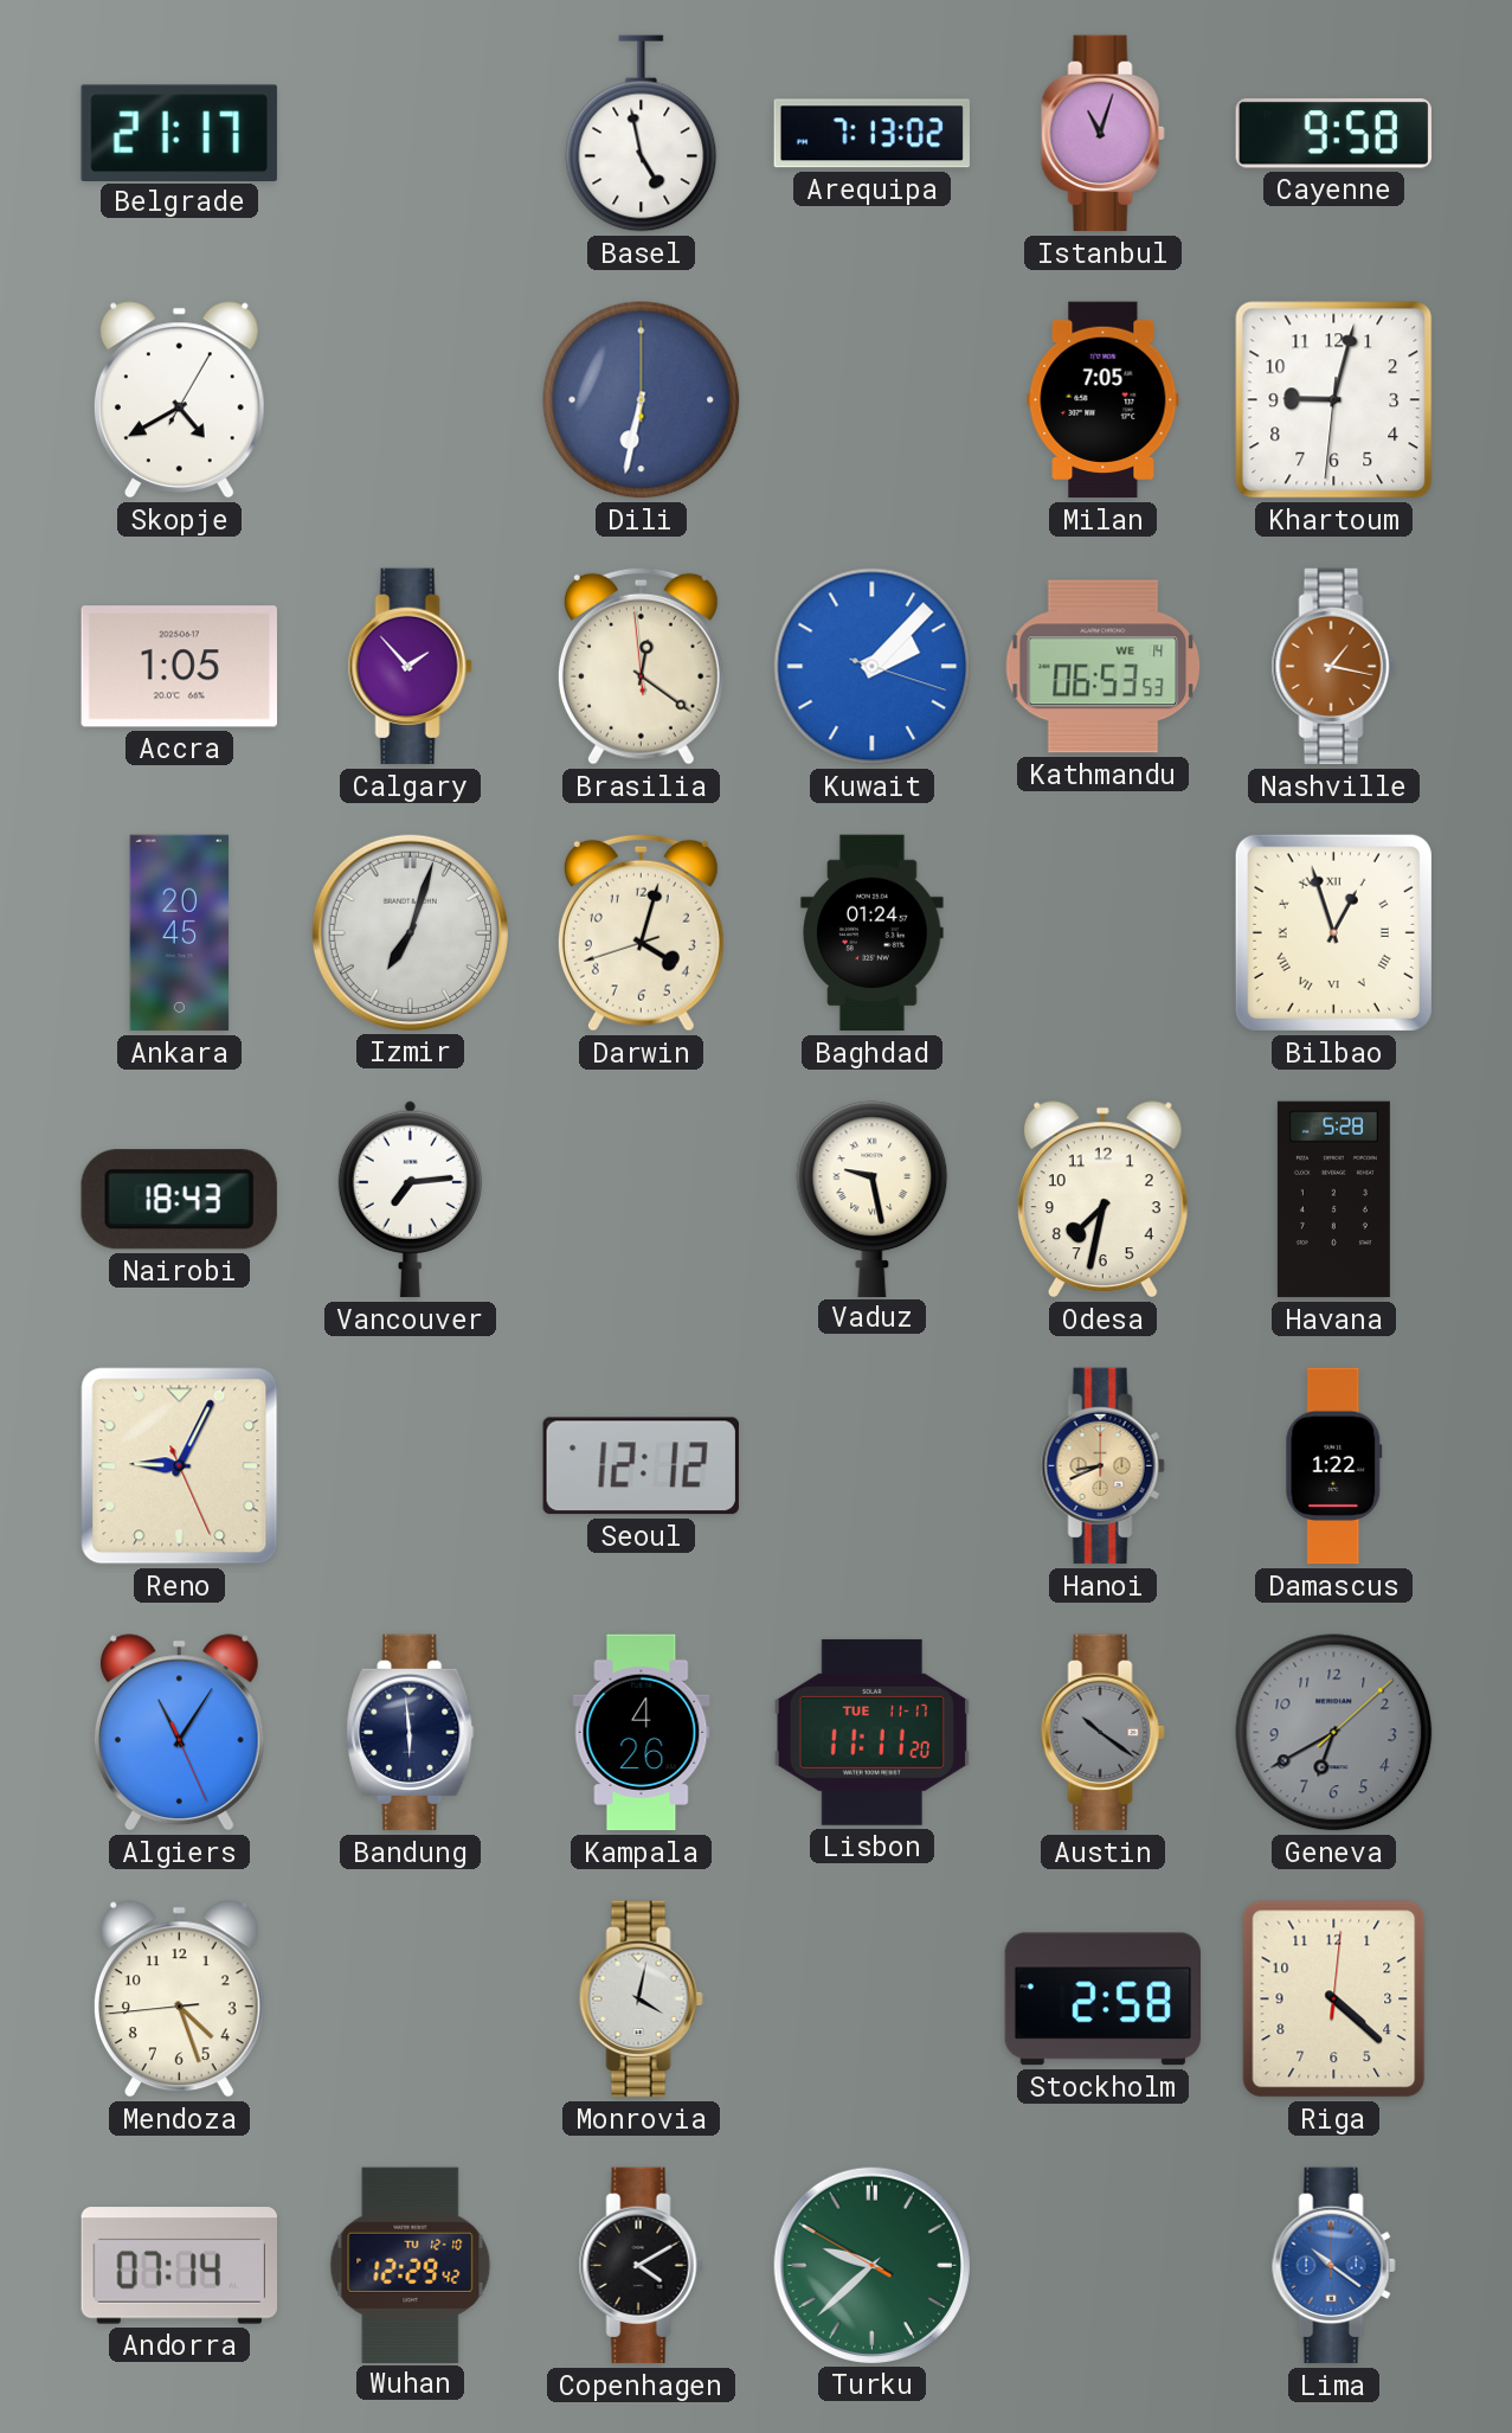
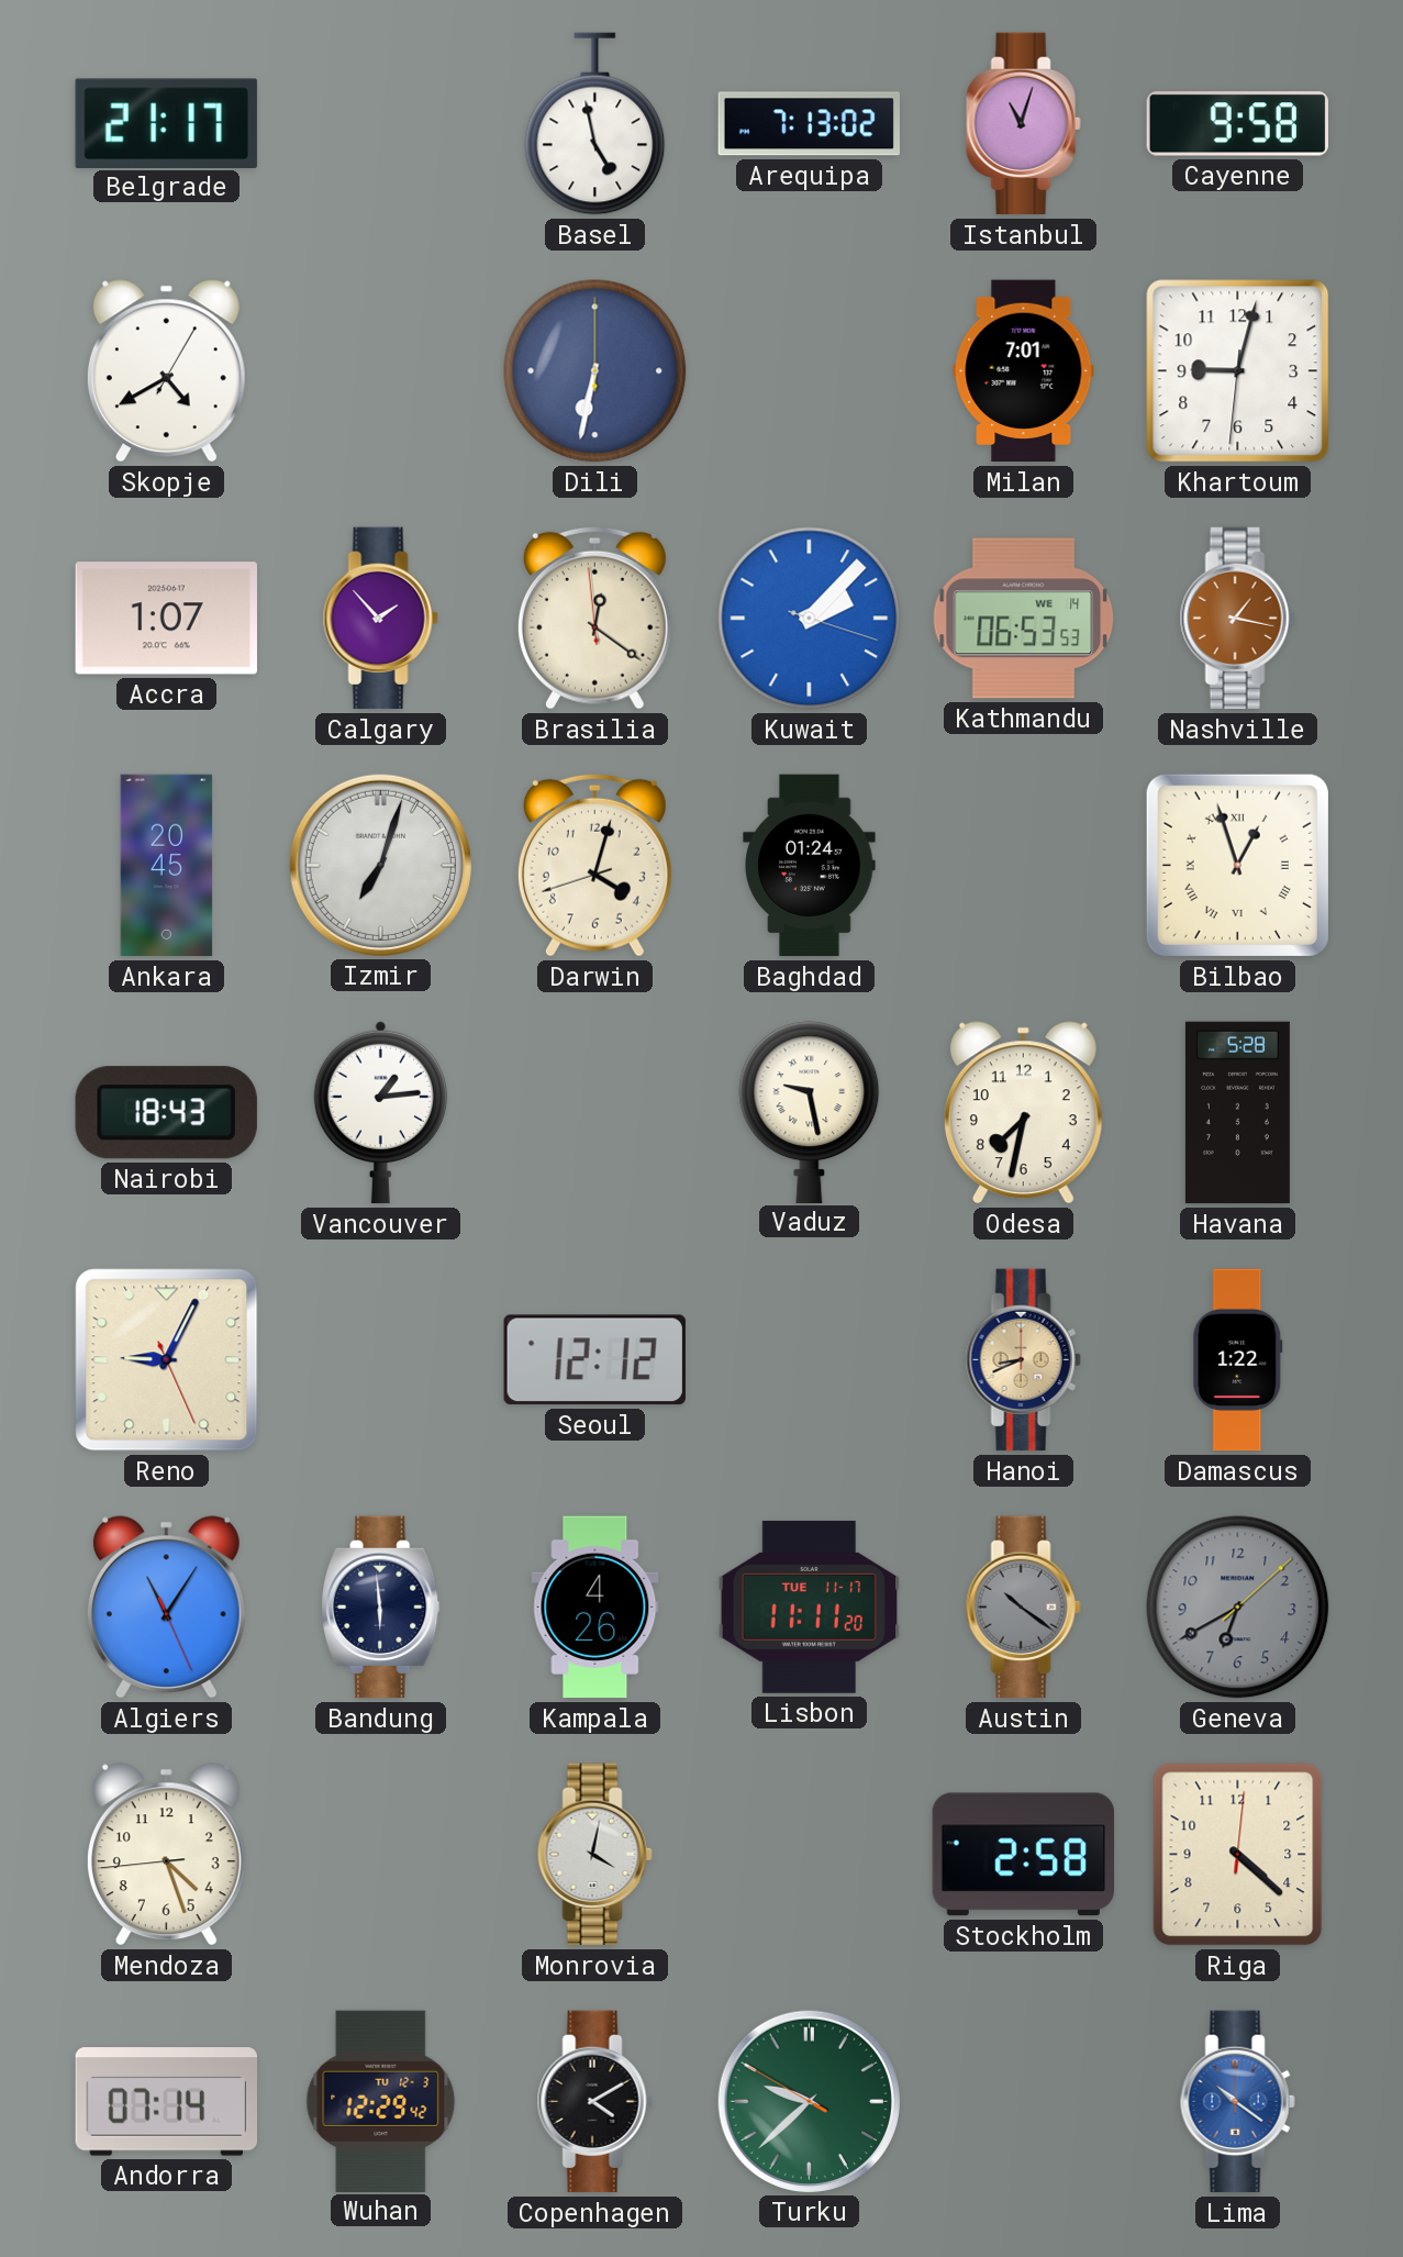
Milan: 7:05 -> 7:01
Accra: 1:05 -> 1:07
Vancouver: 7:14 -> 1:14
Wuhan date: TU 12-10 -> TU 12-3
